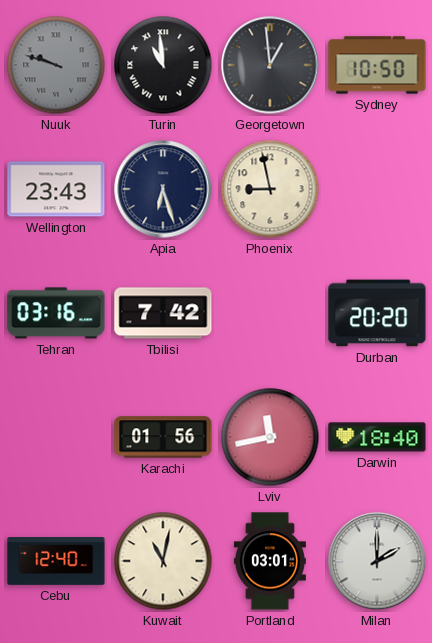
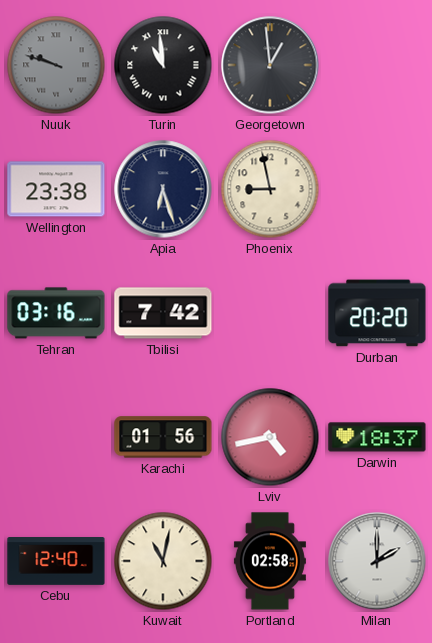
Sydney: 10:50 -> none
Wellington: 23:43 -> 23:38
Lviv: 11:43 -> 4:43
Darwin: 18:40 -> 18:37
Portland: 03:01 -> 02:58
